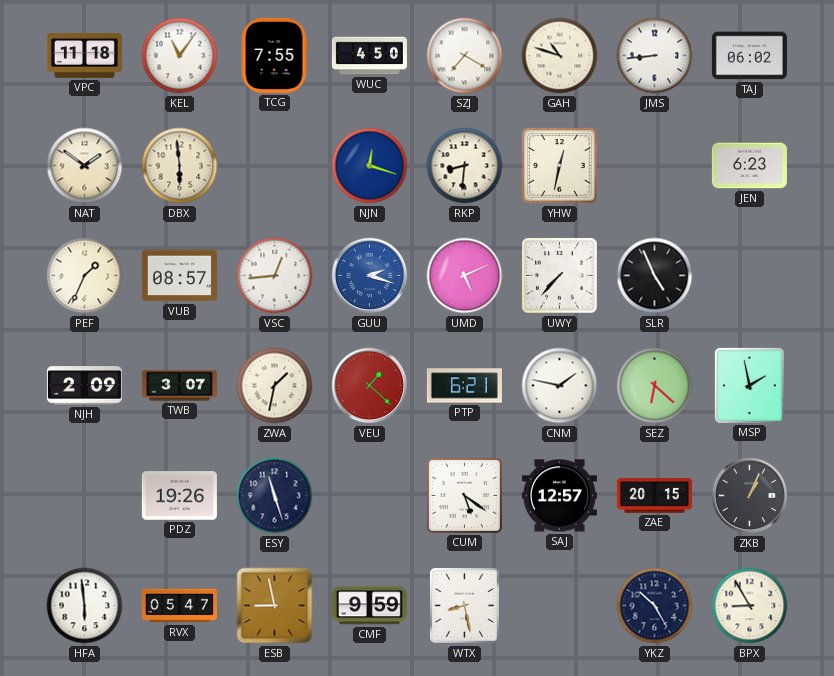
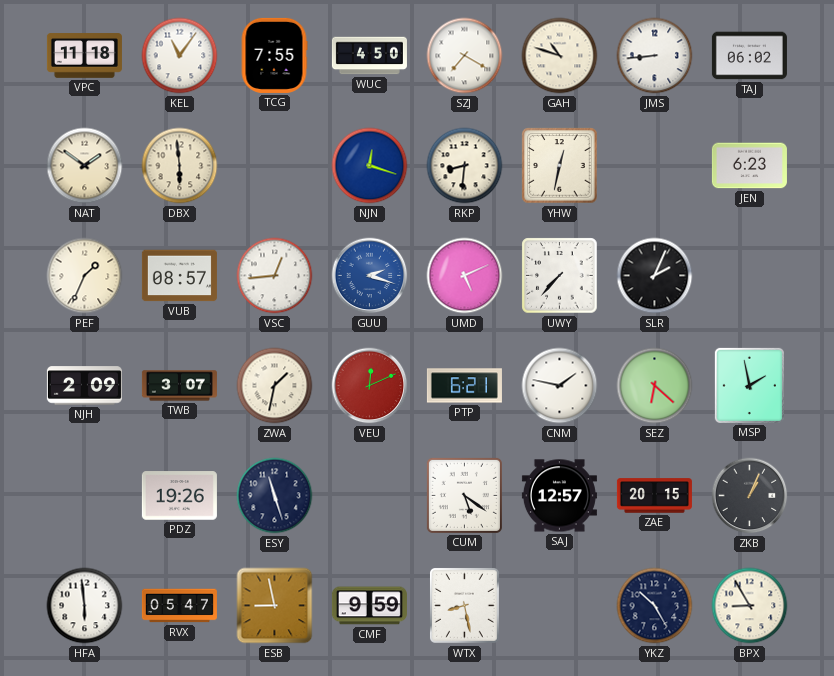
SLR: 4:56 -> 2:04
VEU: 1:22 -> 12:11
